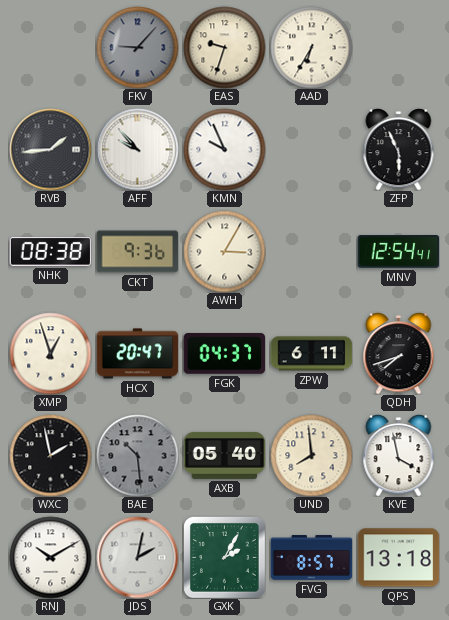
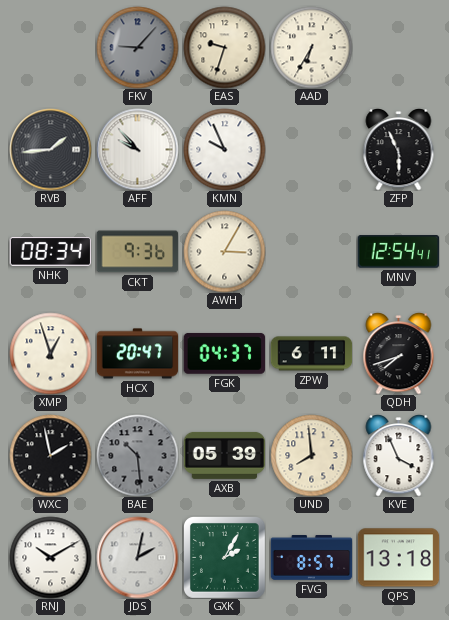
NHK: 08:38 -> 08:34
AXB: 05:40 -> 05:39
KVE: 3:58 -> 3:56
